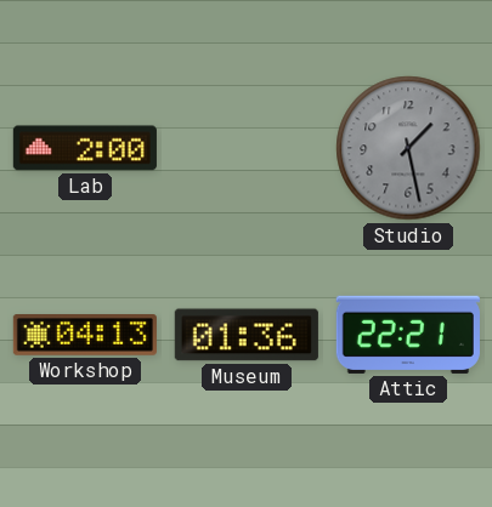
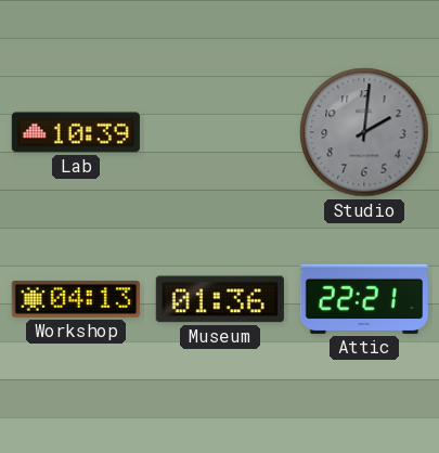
Lab: 2:00 -> 10:39
Studio: 1:28 -> 2:01
